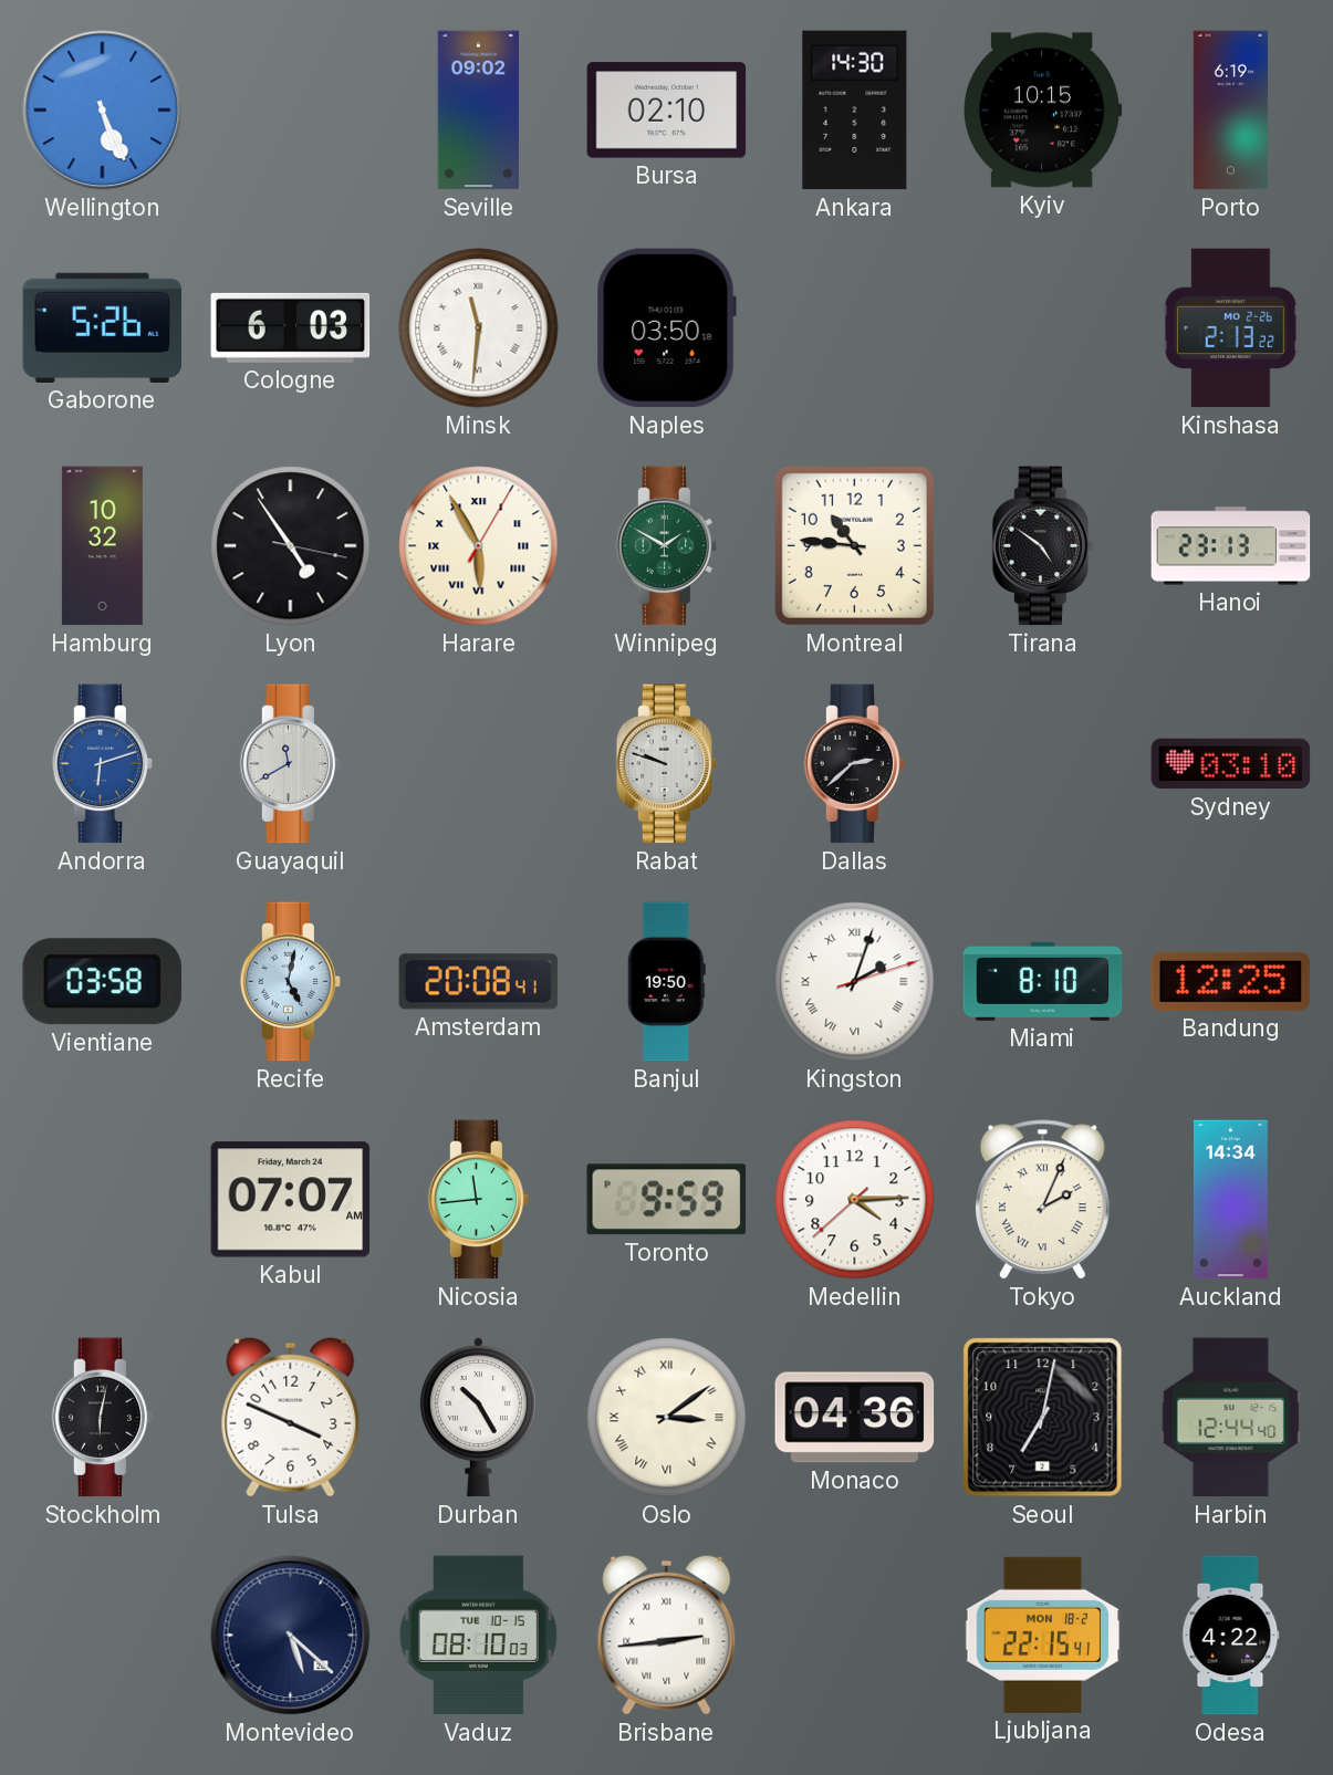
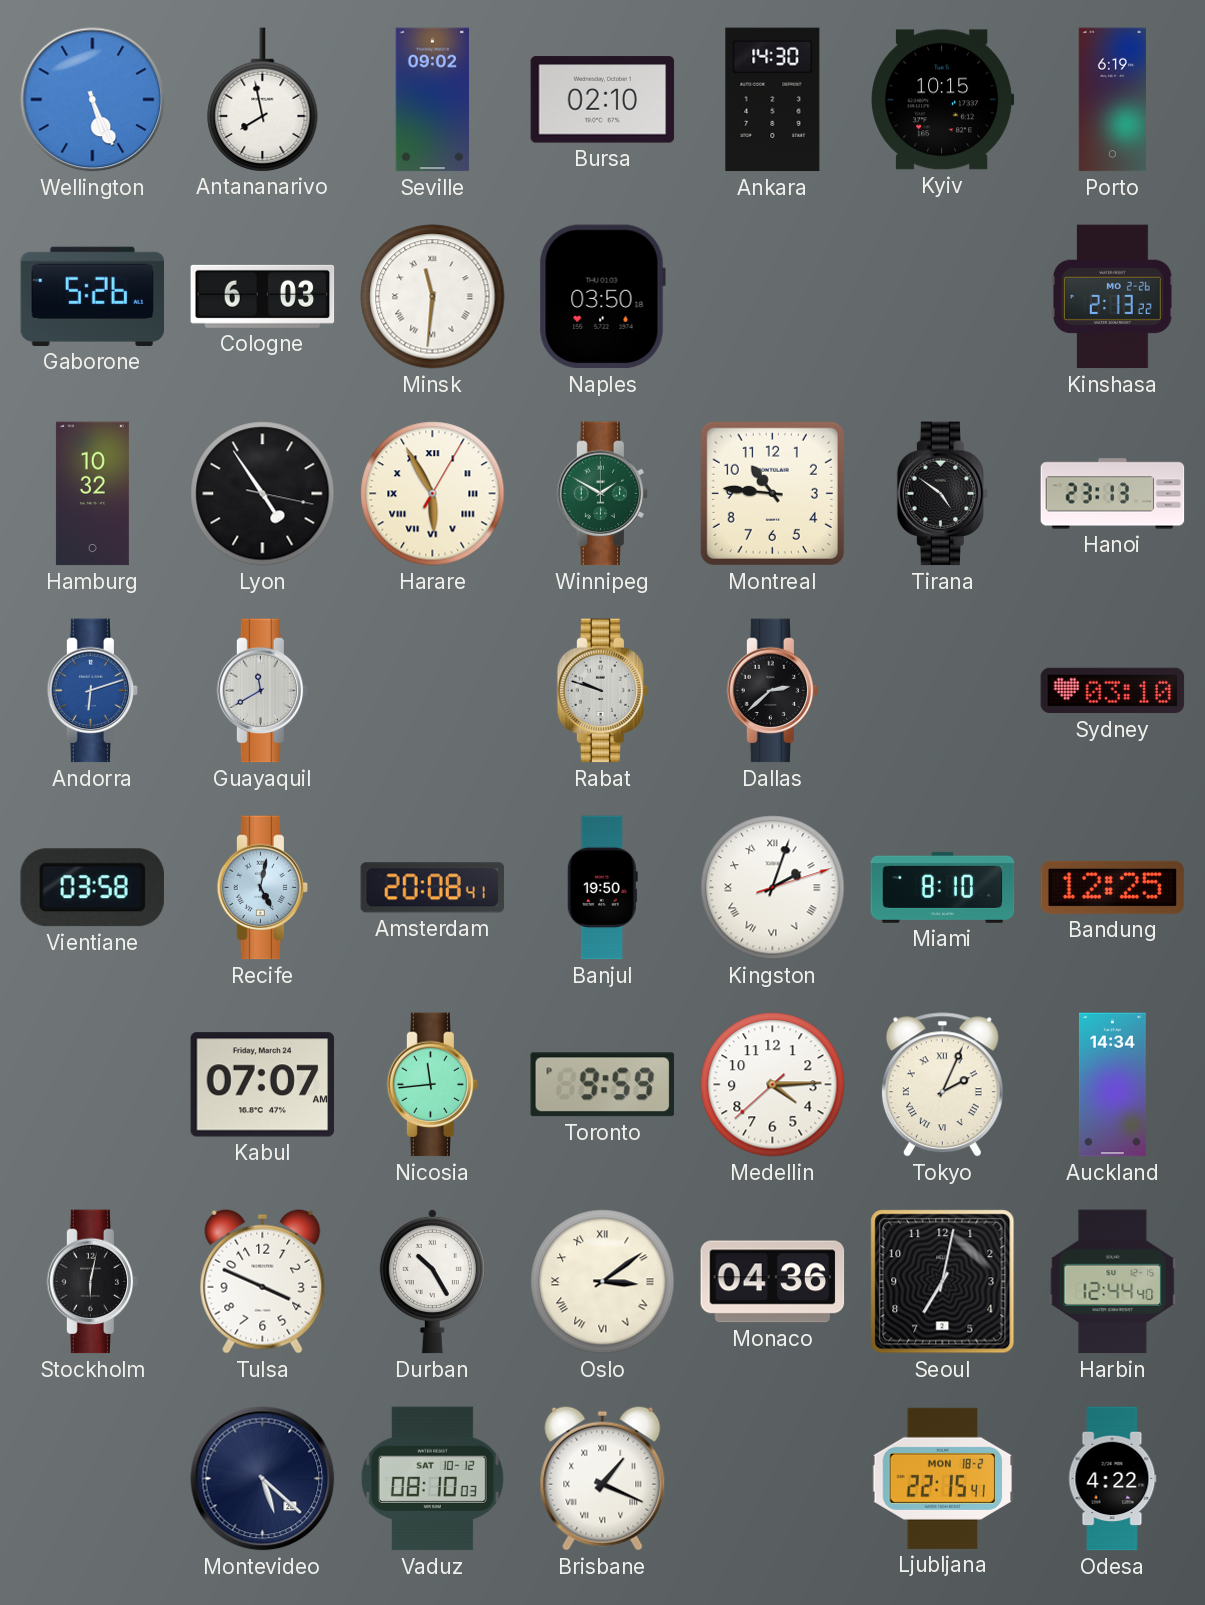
Antananarivo: none -> 7:58
Vaduz date: TUE 10-15 -> SAT 10-12
Brisbane: 2:44 -> 1:19
